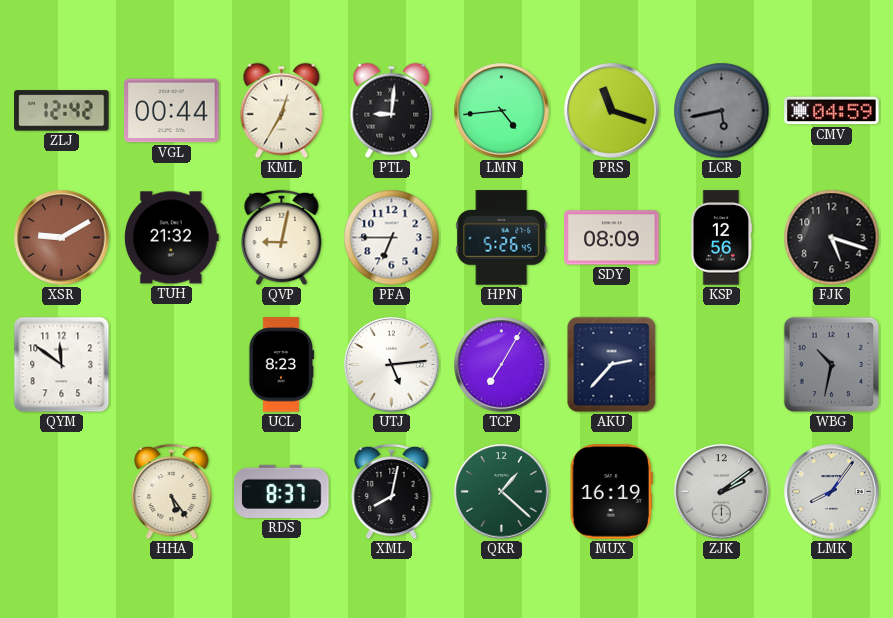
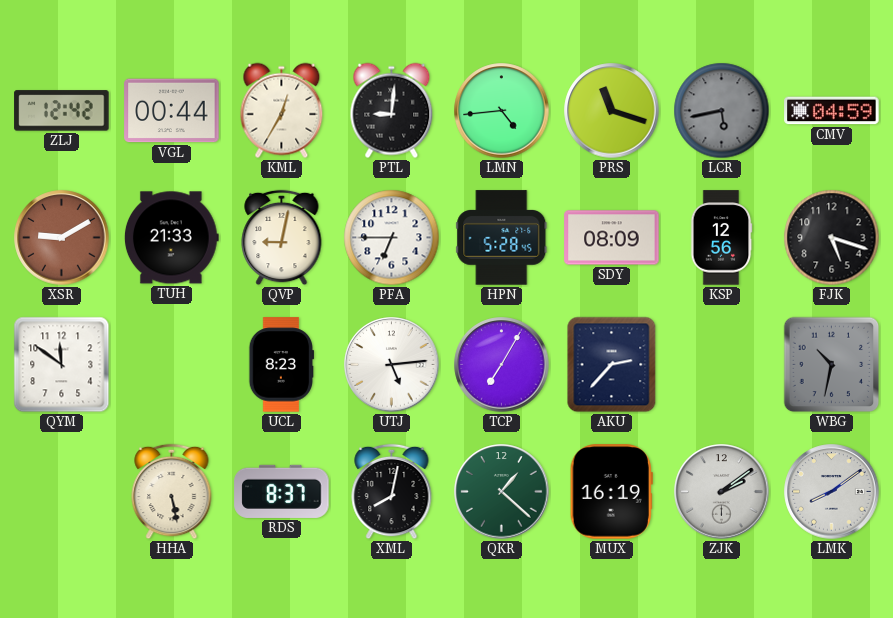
TUH: 21:32 -> 21:33
HPN: 5:26 -> 5:28
HHA: 5:24 -> 5:28
LMK: 8:06 -> 8:09
